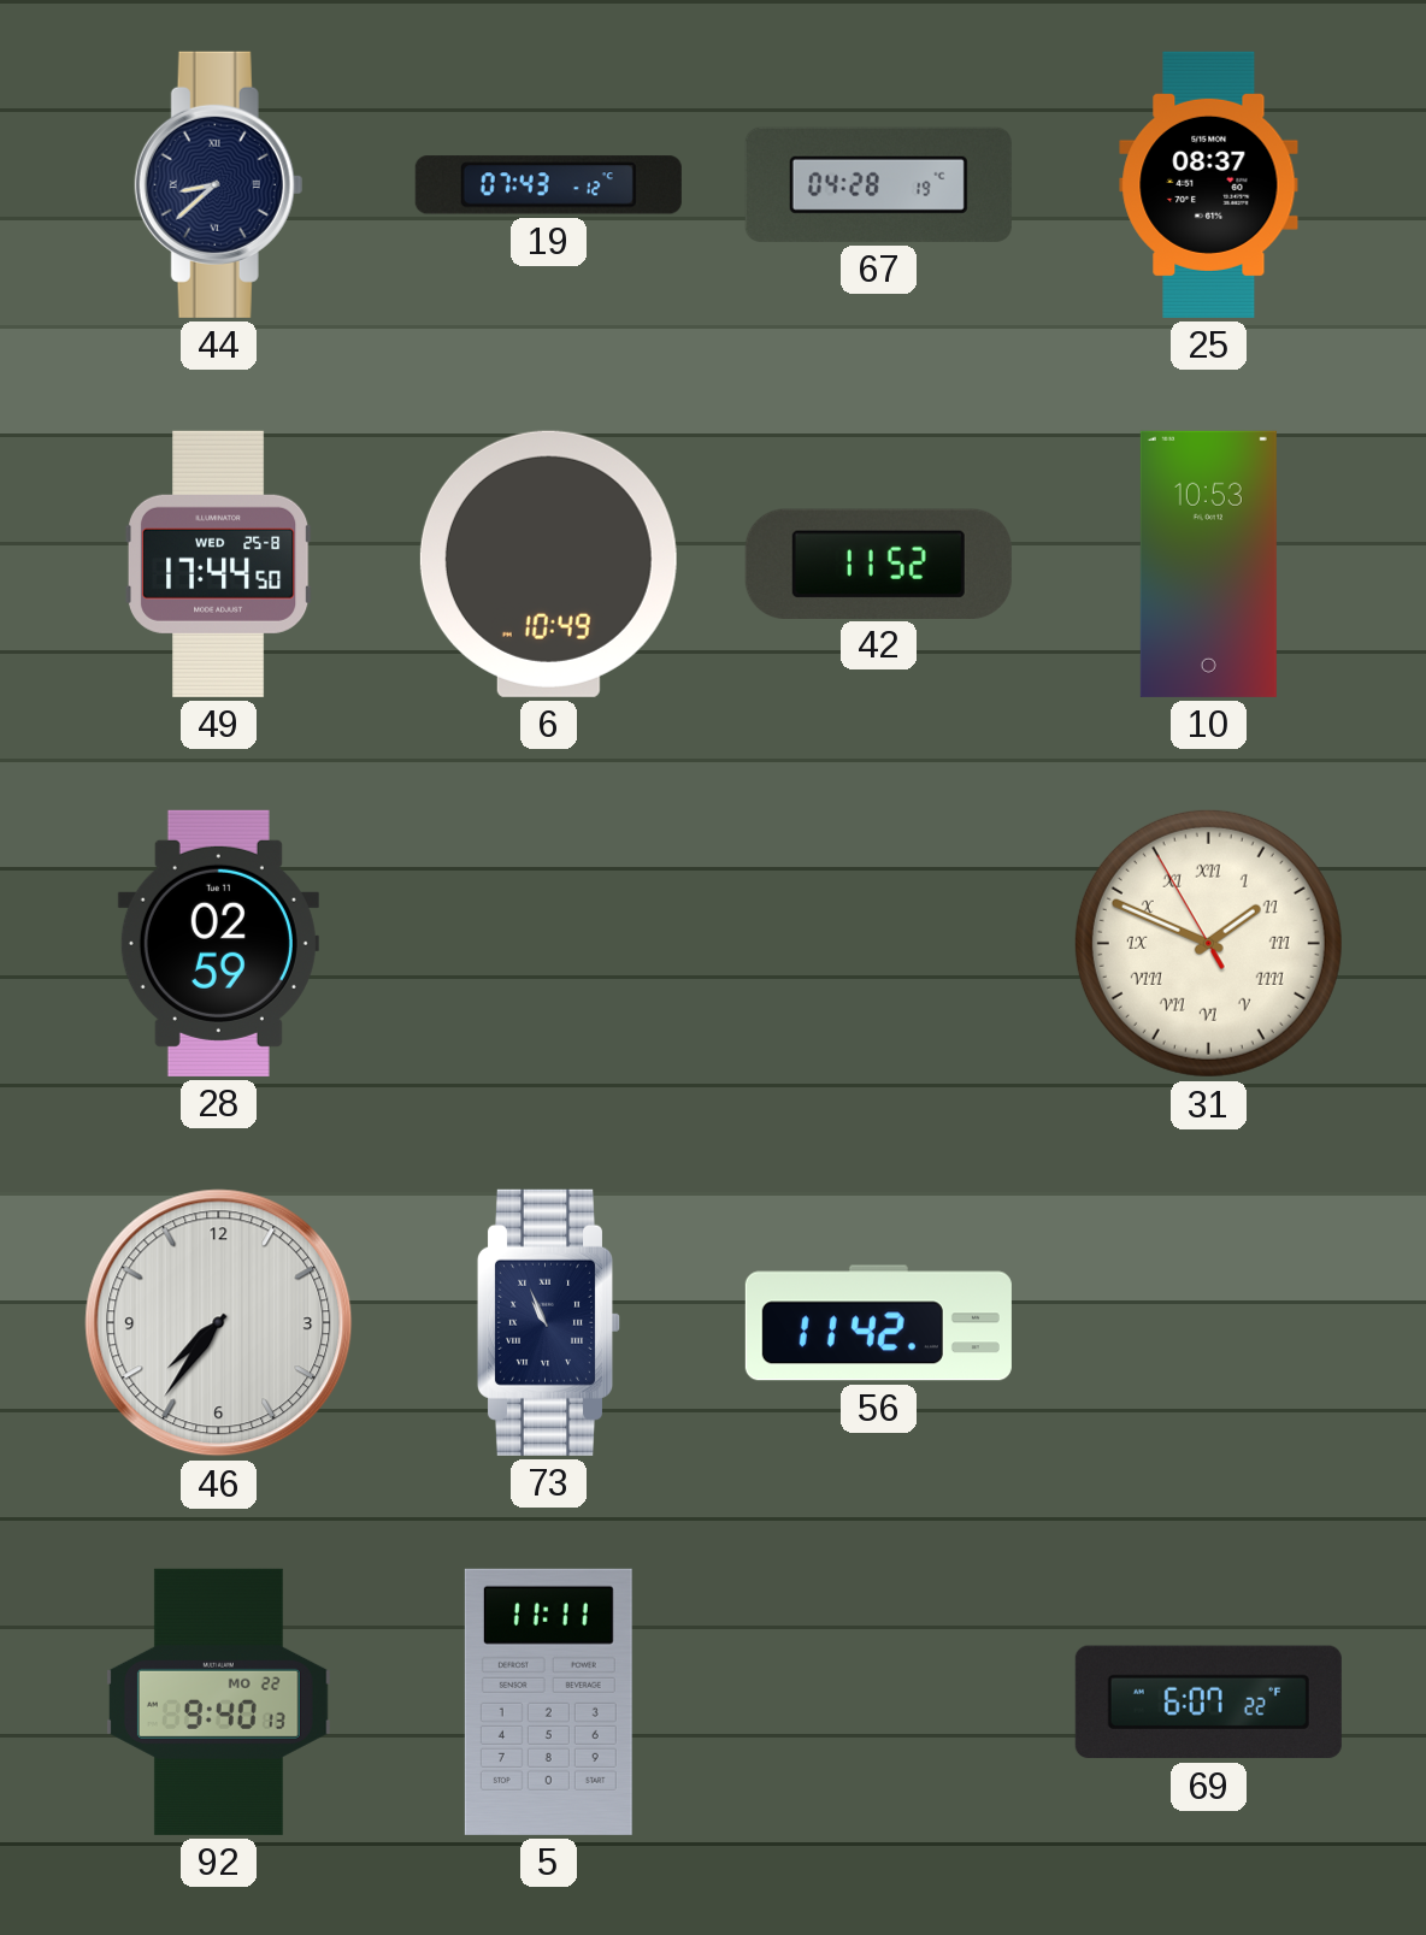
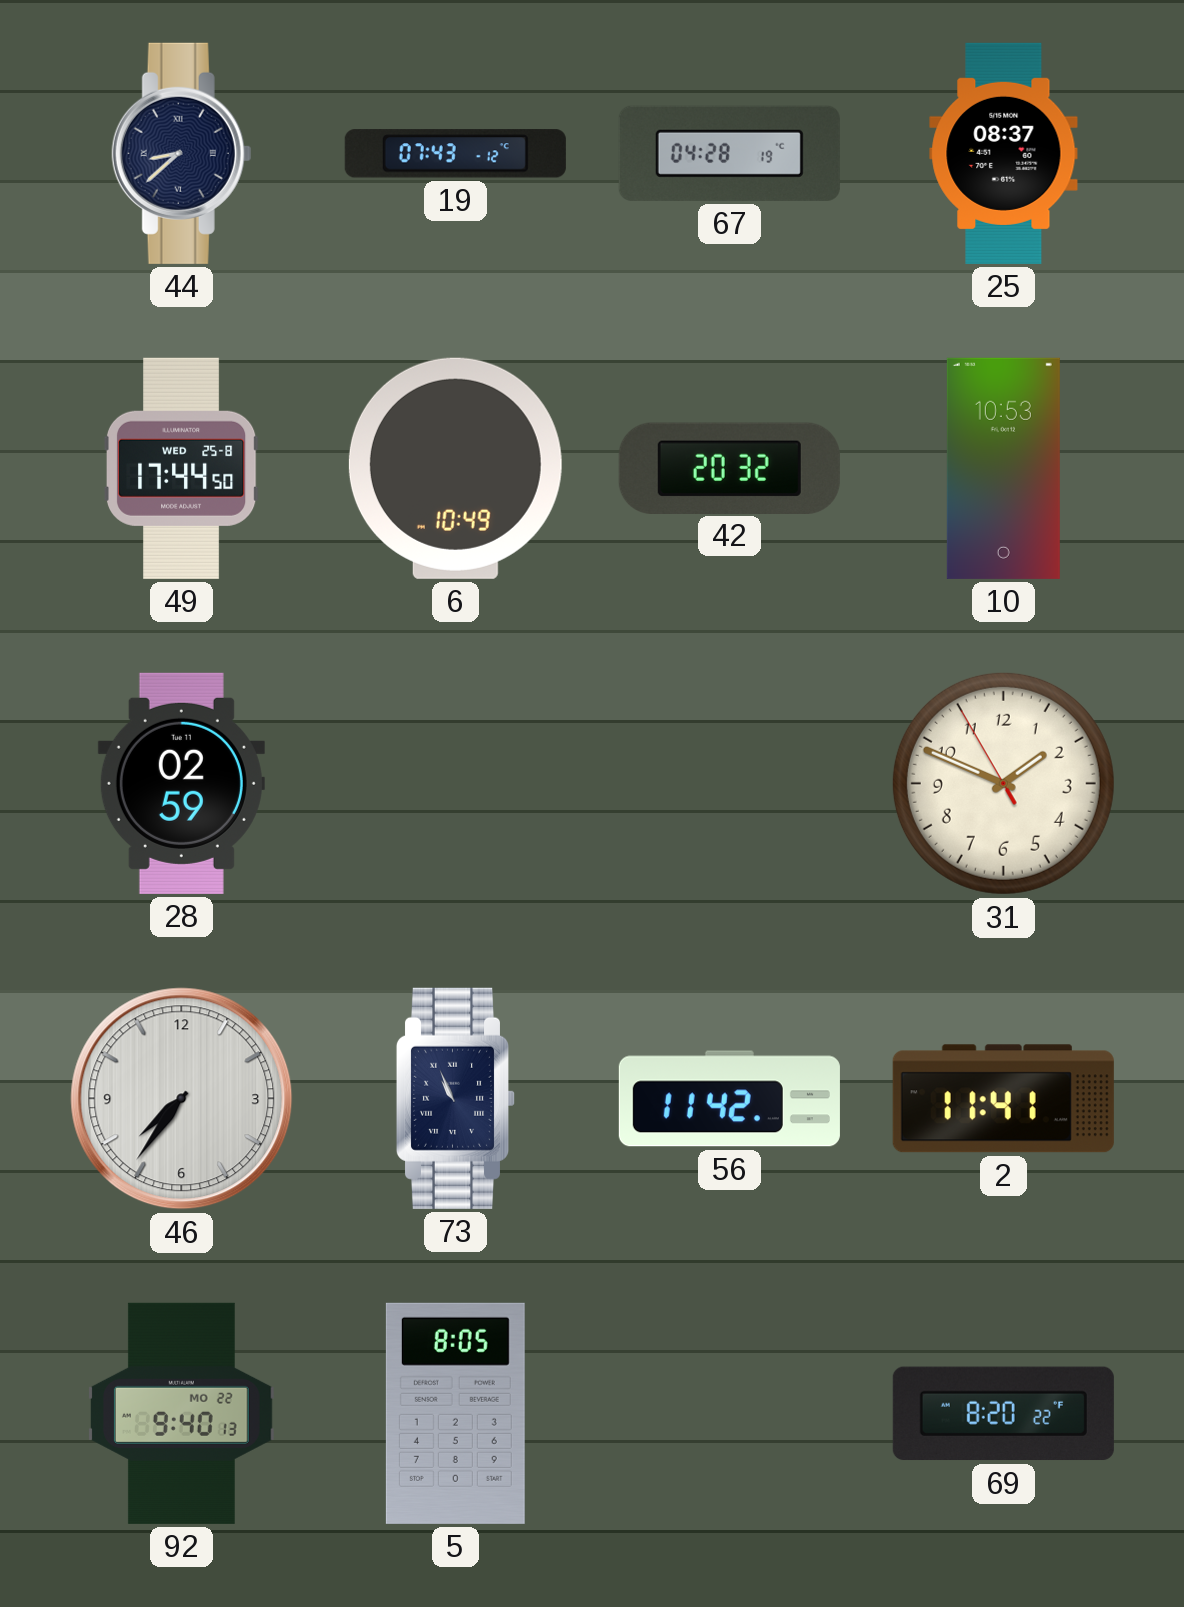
42: 11:52 -> 20:32
31 numerals: Roman -> Arabic
2: none -> 11:41
5: 11:11 -> 8:05
69: 6:07 -> 8:20
